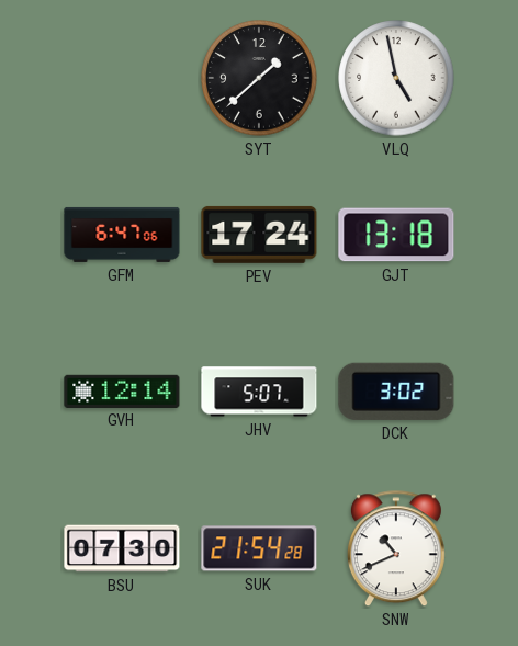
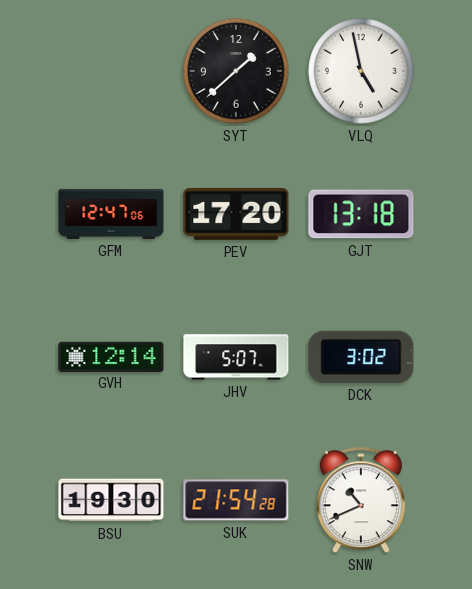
GFM: 6:47 -> 12:47
PEV: 17:24 -> 17:20
BSU: 07:30 -> 19:30
